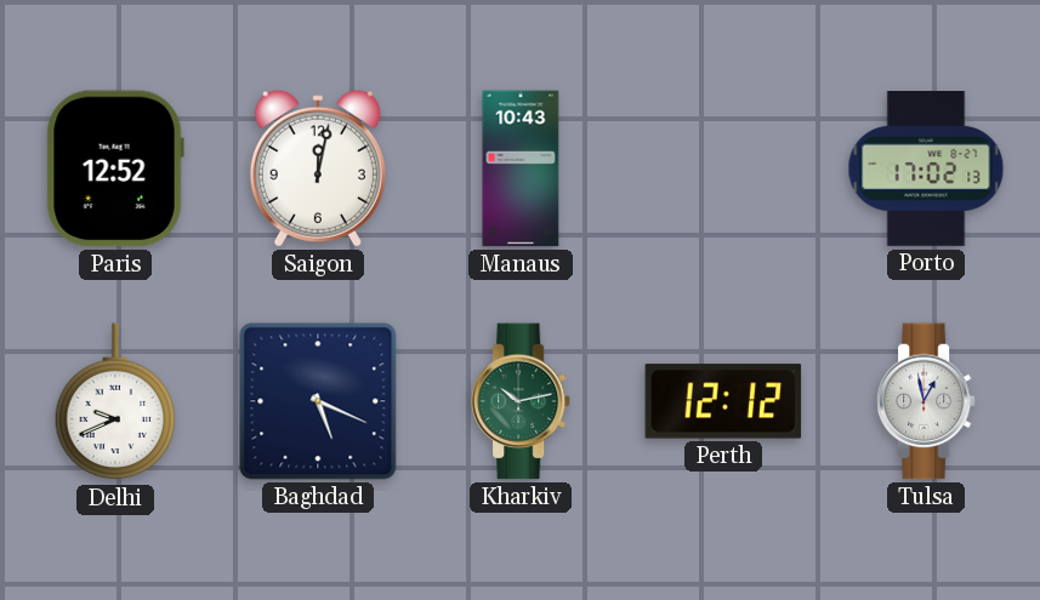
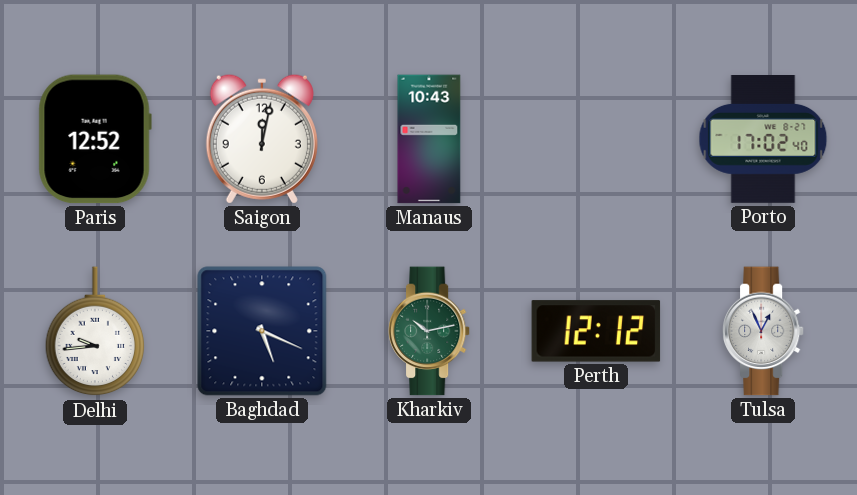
Porto: 17:02:13 -> 17:02:40
Delhi: 9:41 -> 9:44
Tulsa: 12:58 -> 12:56
